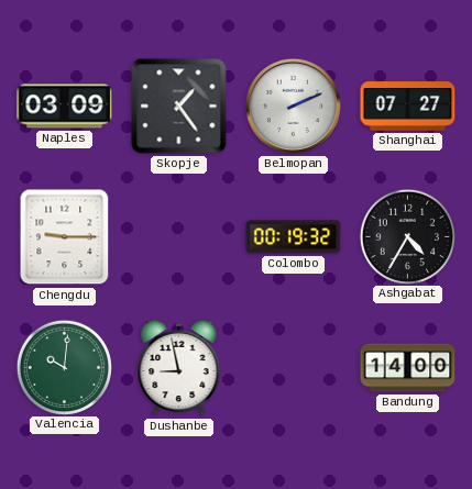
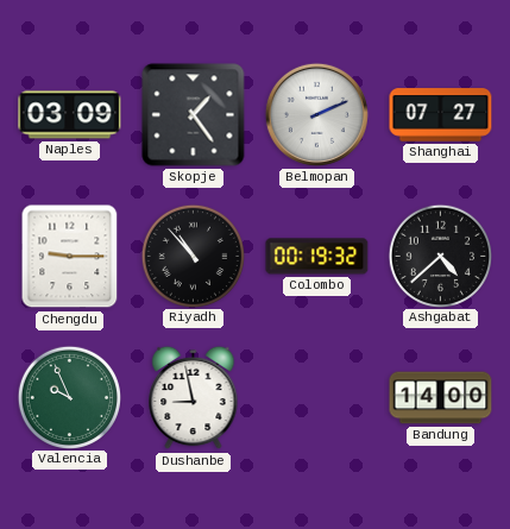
Riyadh: none -> 10:53
Ashgabat: 4:35 -> 4:38
Valencia: 10:01 -> 9:56
